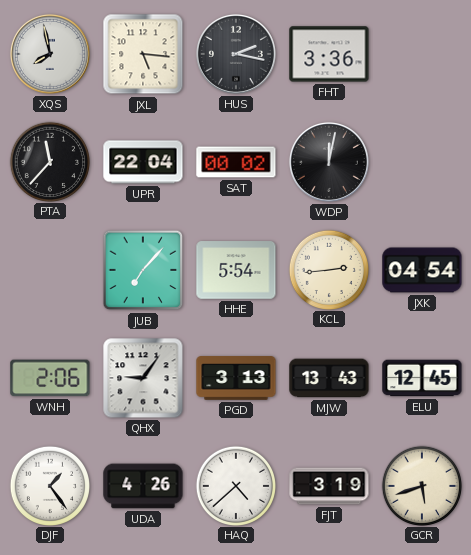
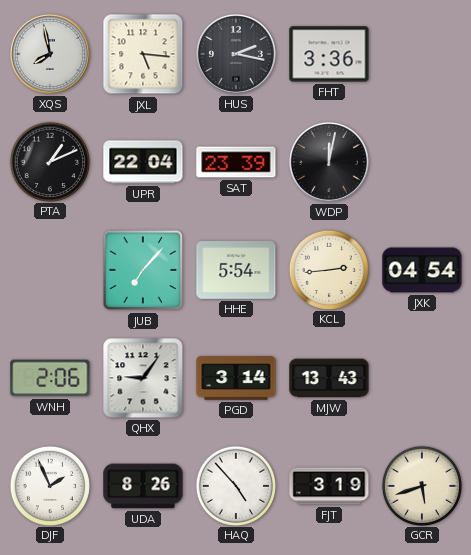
PTA: 11:37 -> 1:11
SAT: 00:02 -> 23:39
PGD: 3:13 -> 3:14
ELU: 12:45 -> none
DJF: 1:24 -> 1:56
UDA: 4:26 -> 8:26
HAQ: 4:38 -> 4:53
